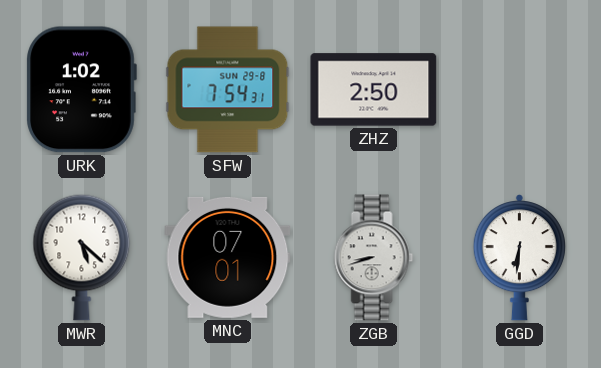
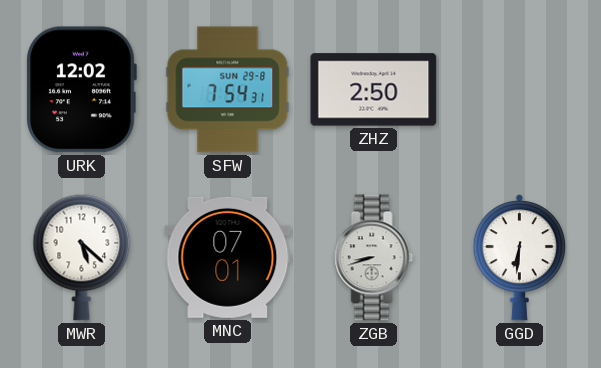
URK: 1:02 -> 12:02
